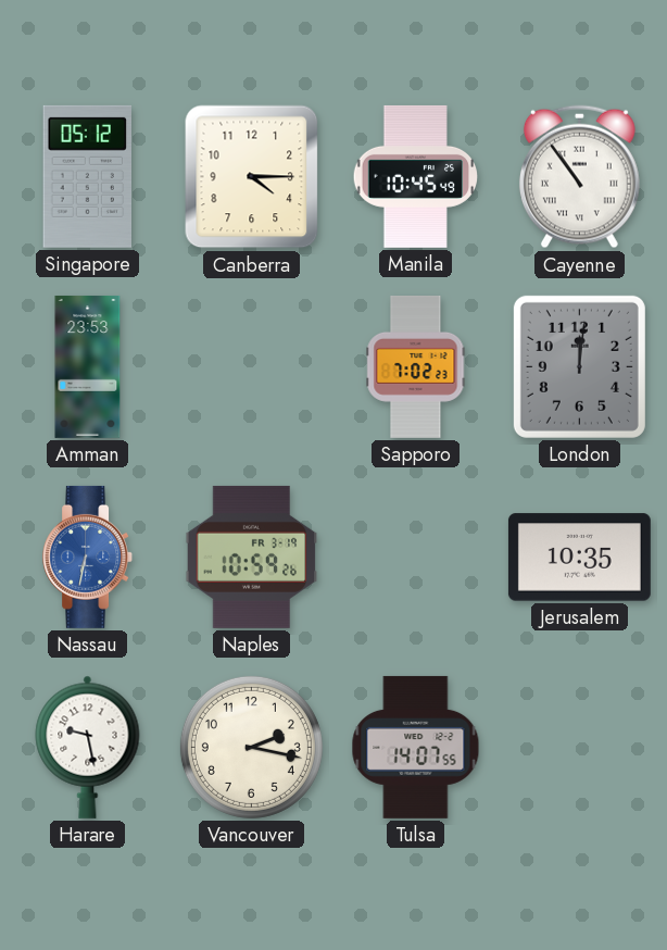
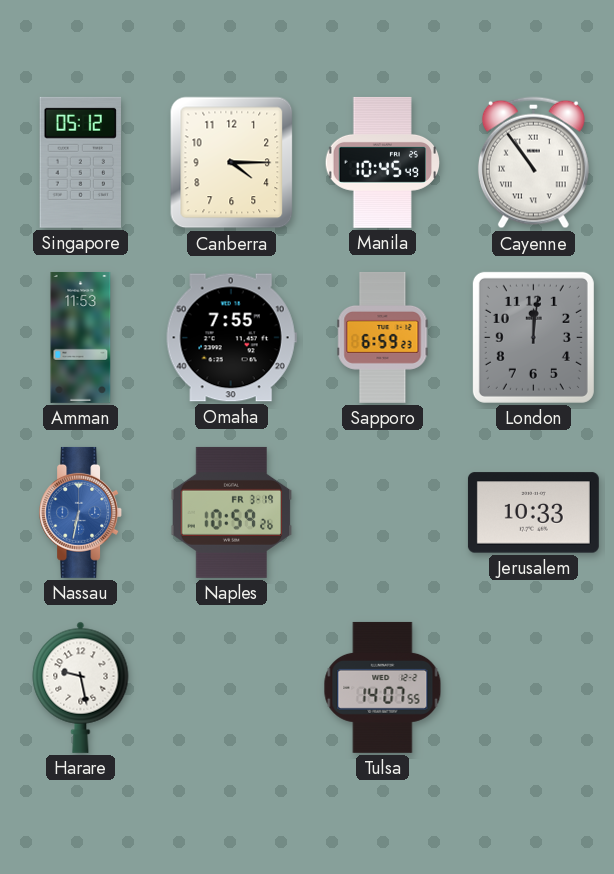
Amman: 23:53 -> 11:53
Omaha: none -> 7:55
Sapporo: 7:02 -> 6:59
Jerusalem: 10:35 -> 10:33
Vancouver: 2:17 -> none
